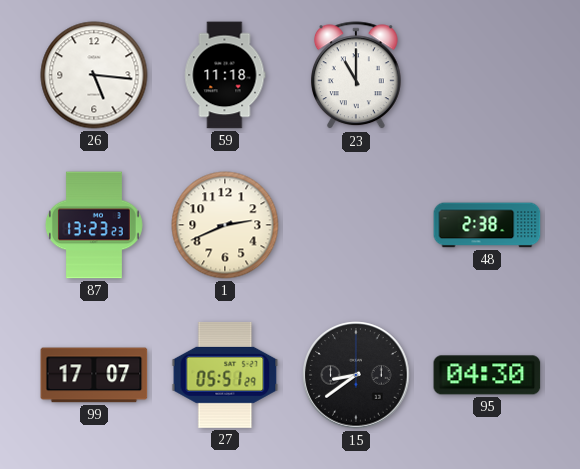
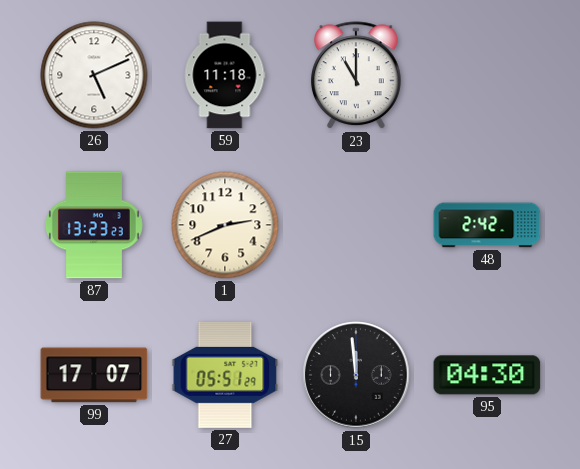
26: 5:16 -> 5:11
48: 2:38 -> 2:42
15: 8:39 -> 11:59
